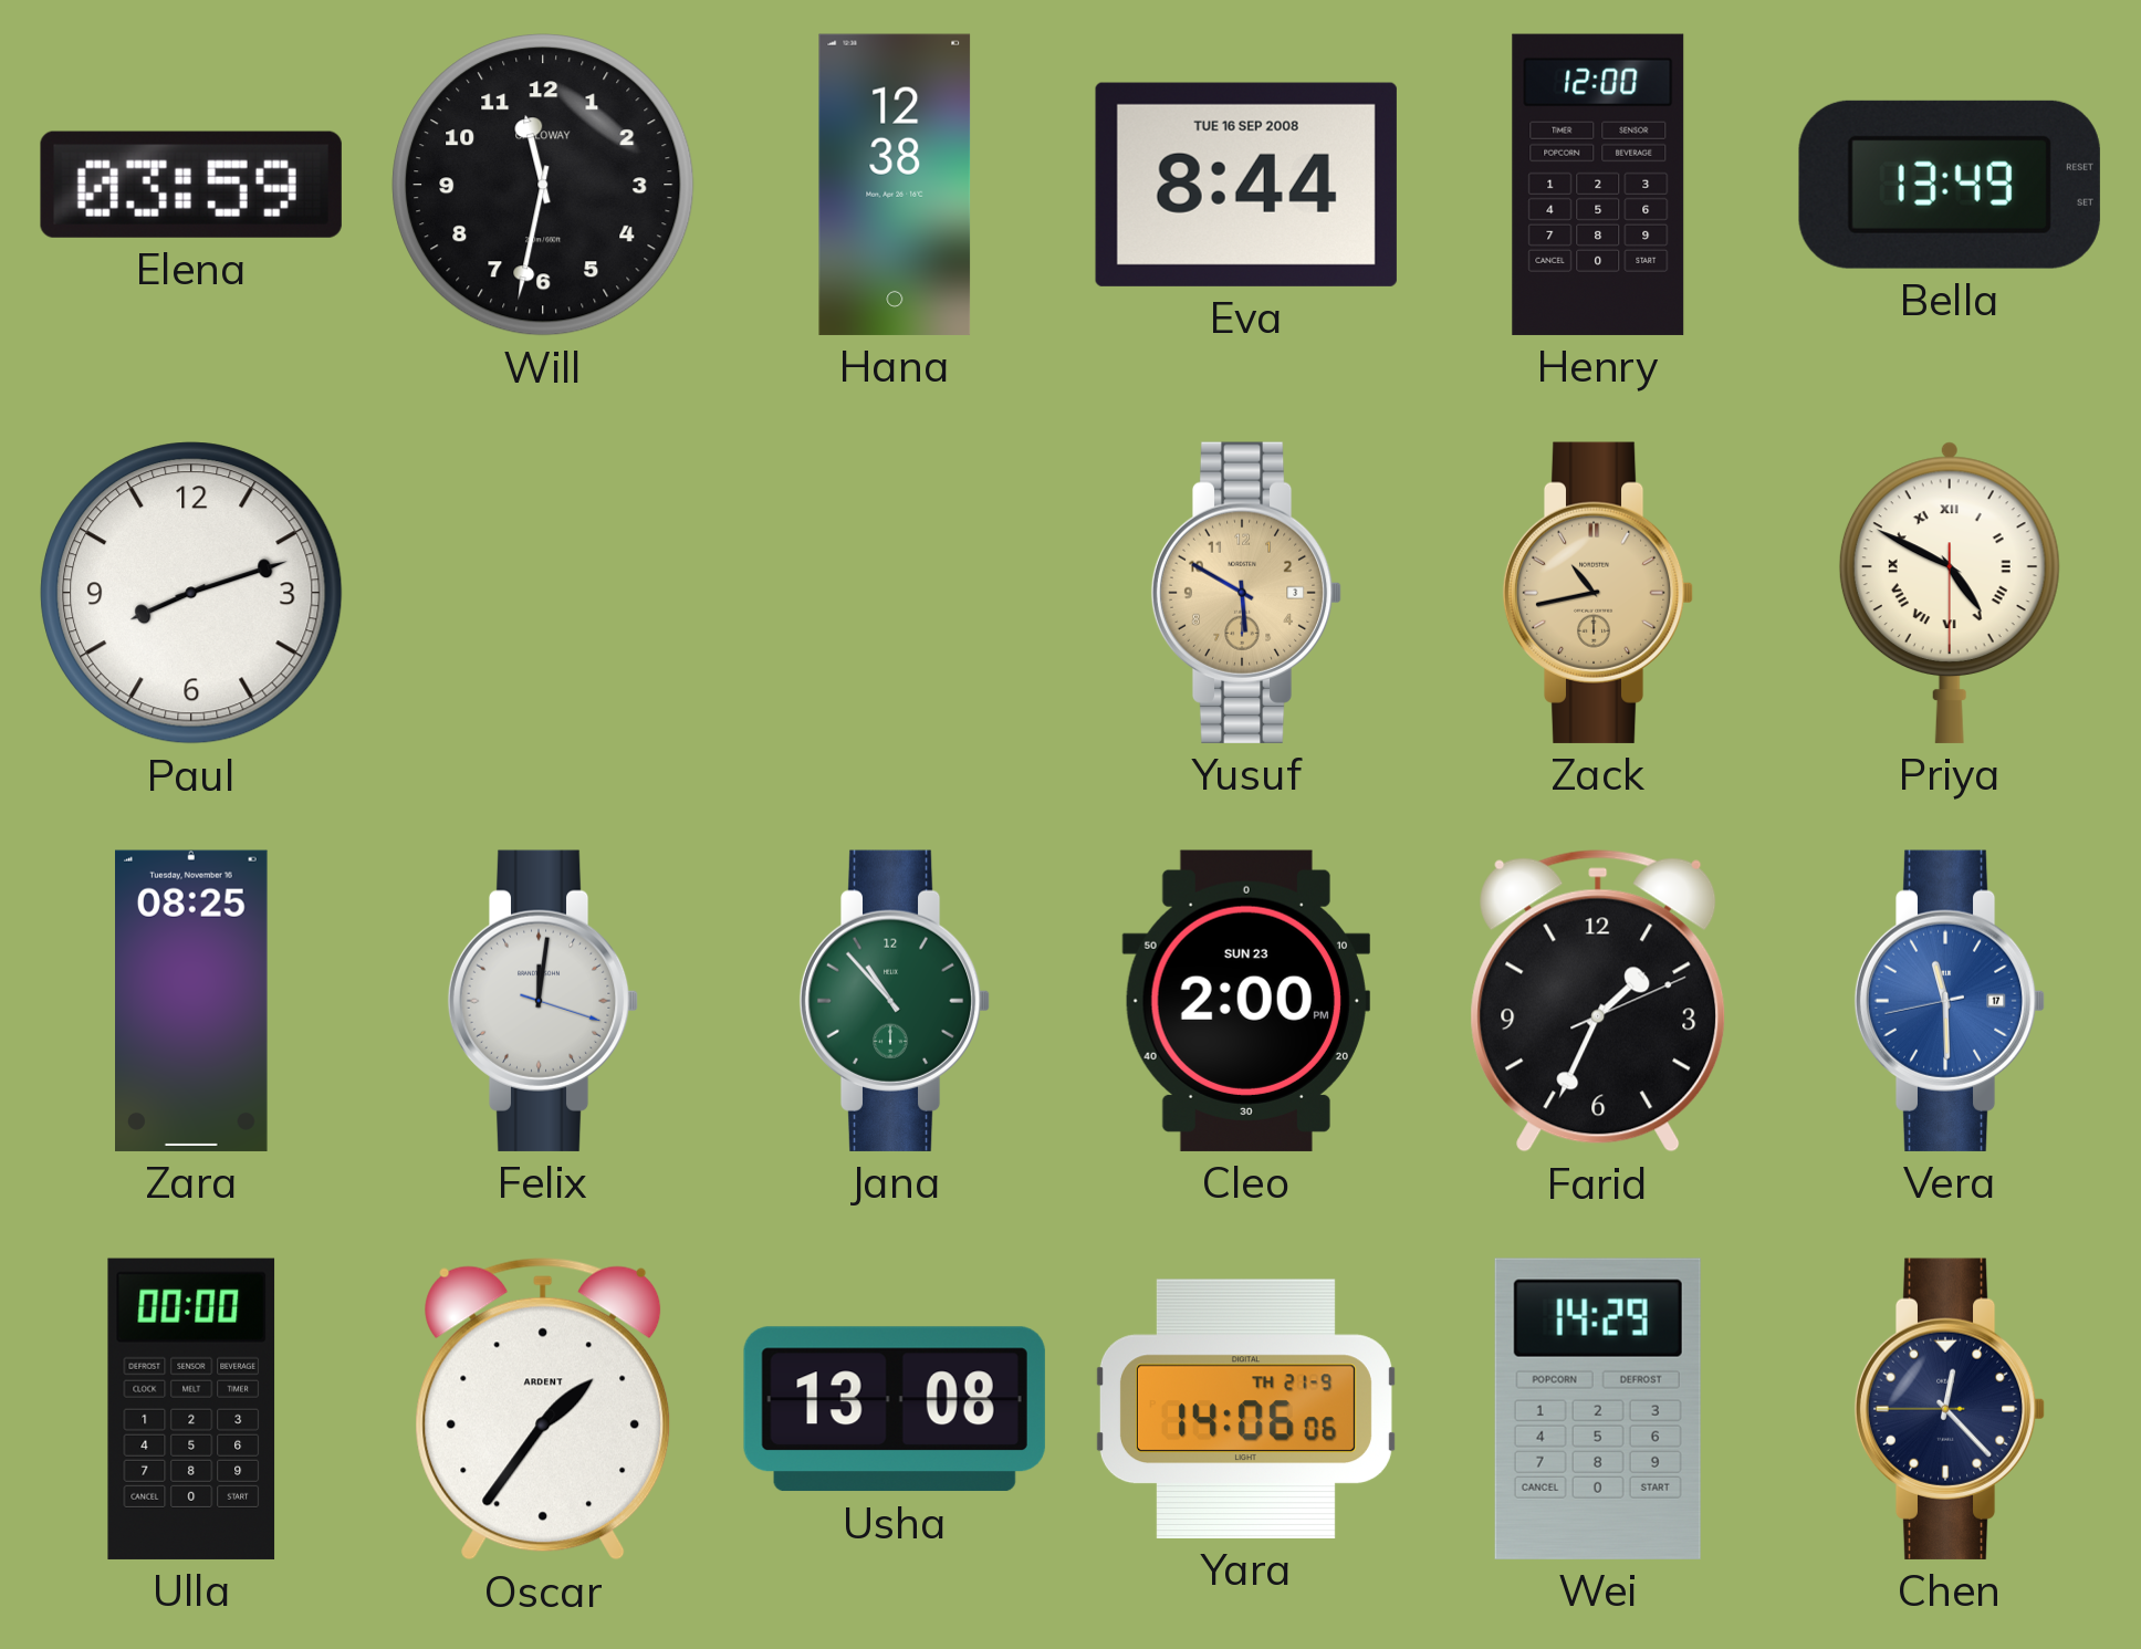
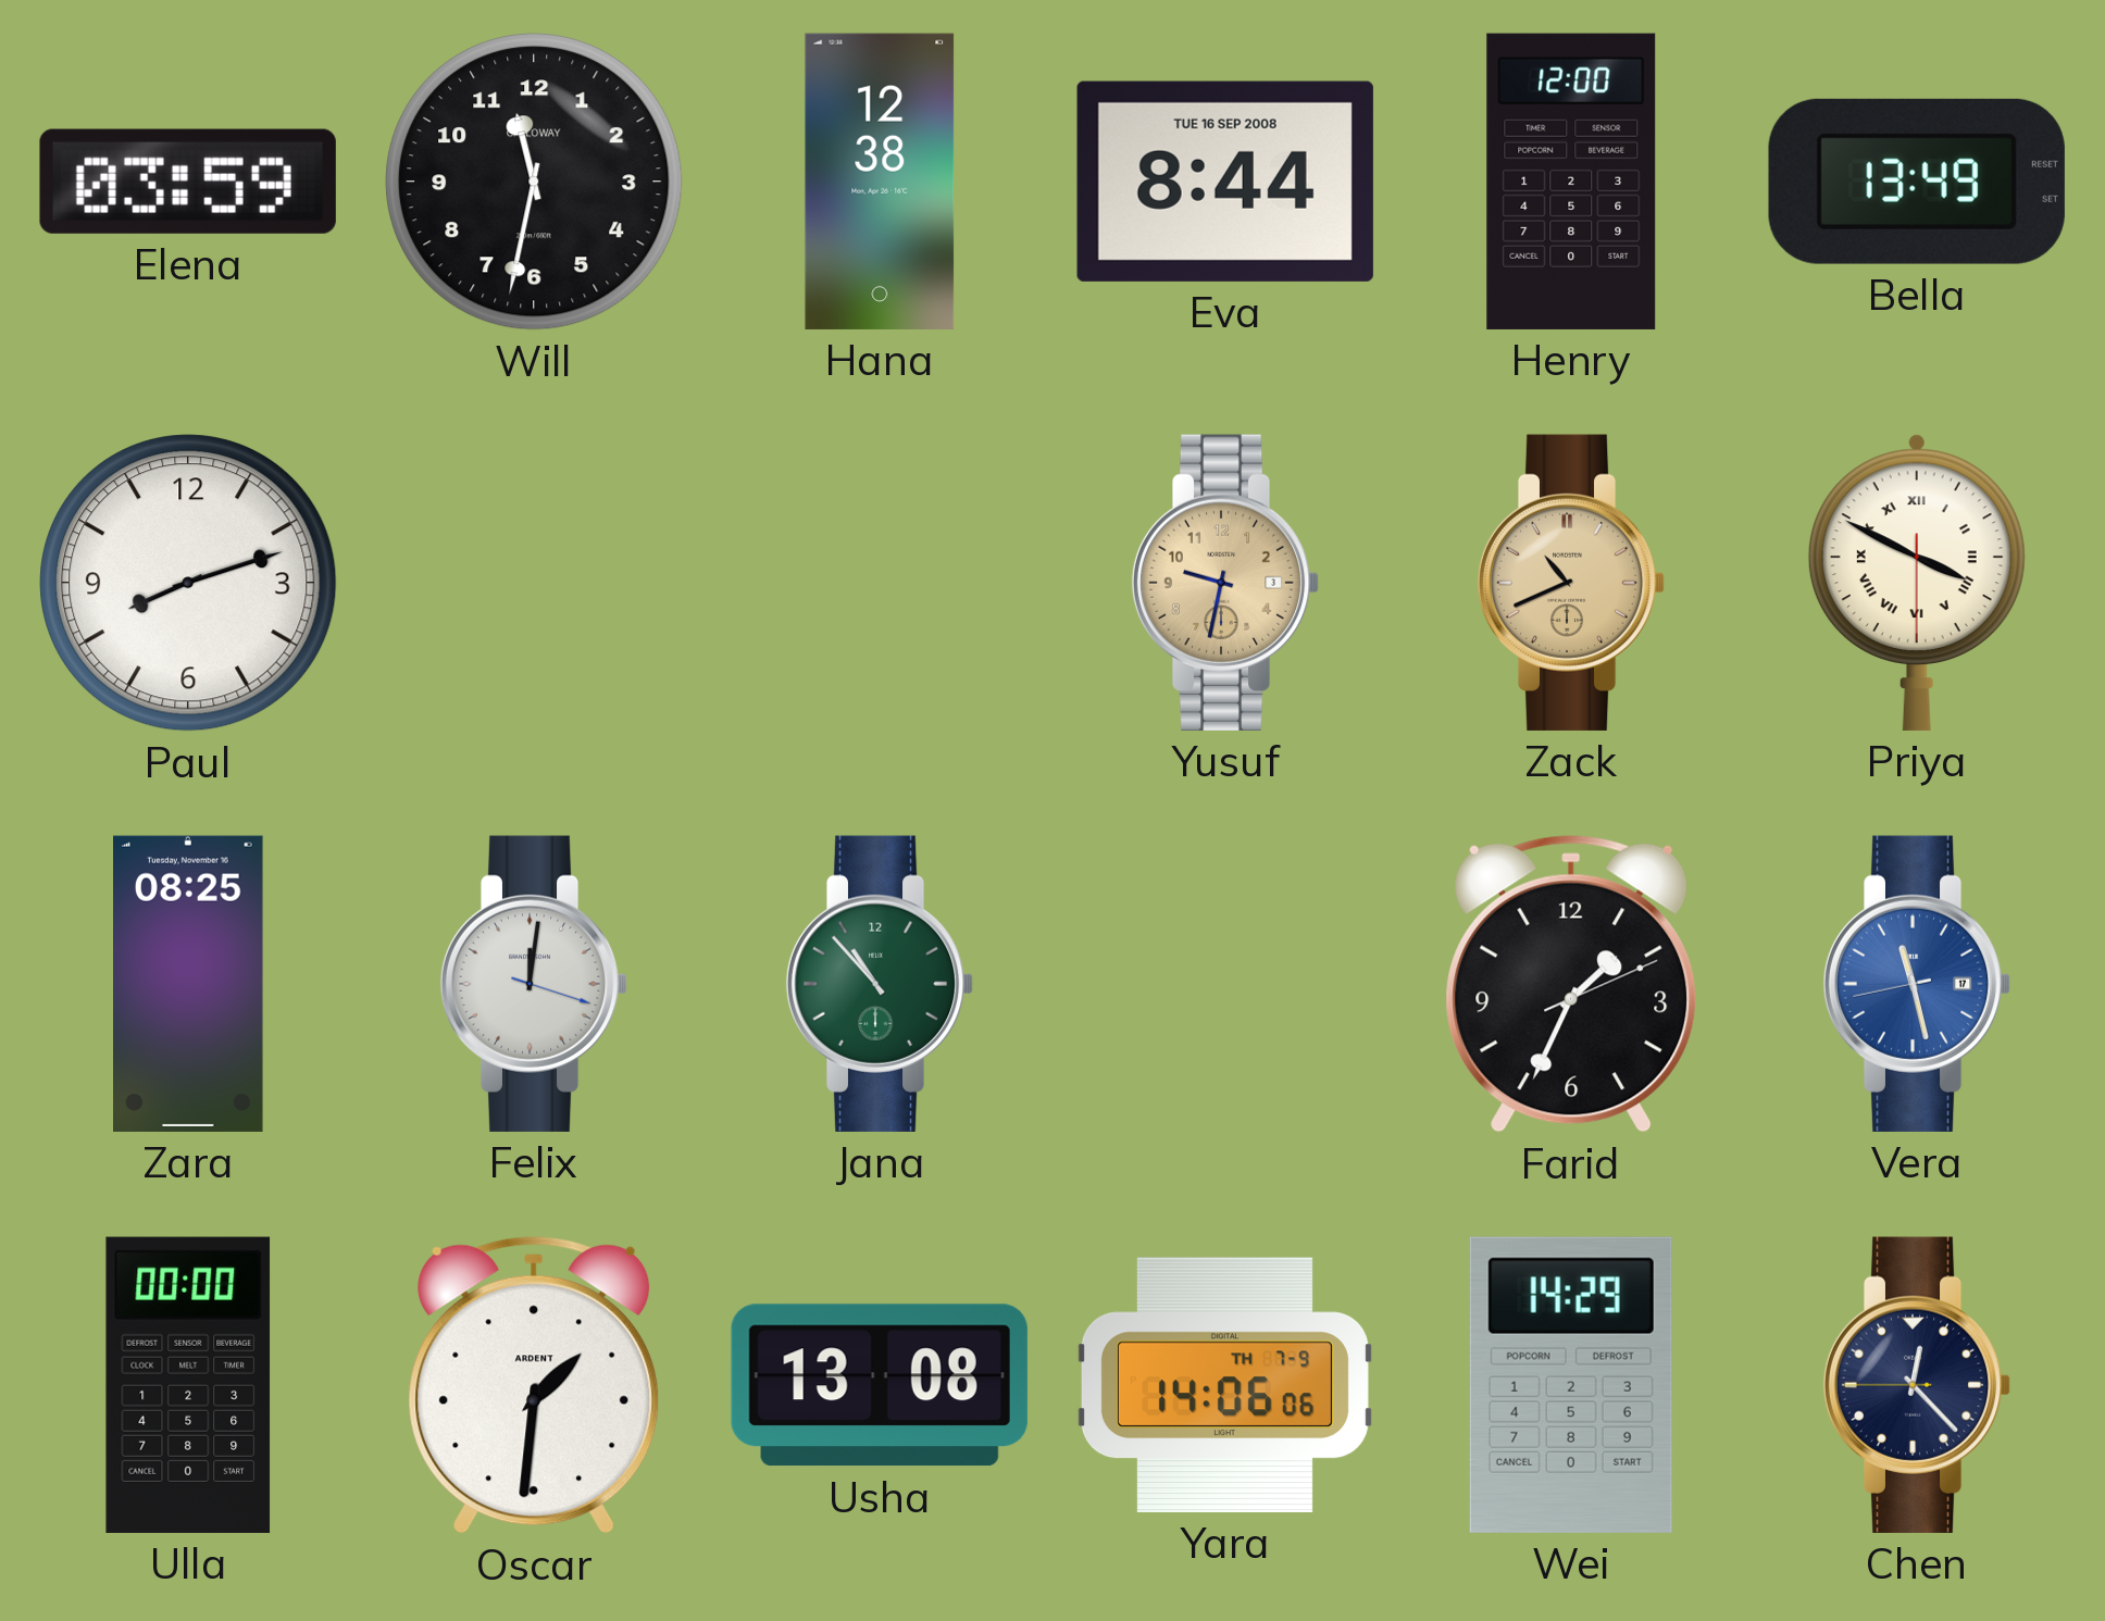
Yusuf: 5:50 -> 9:32
Zack: 10:43 -> 10:41
Priya: 4:49 -> 3:49
Cleo: 2:00 -> none
Vera: 11:29 -> 11:27
Oscar: 1:36 -> 1:31
Yara date: TH 21-9 -> TH 7-9
